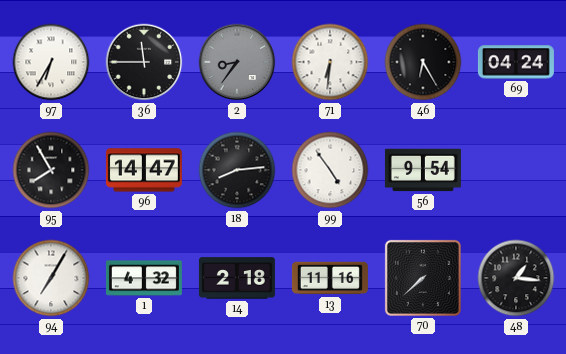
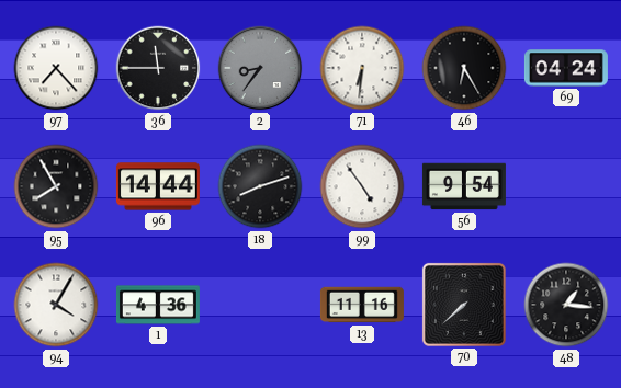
97: 6:35 -> 7:23
96: 14:47 -> 14:44
18: 8:14 -> 8:12
94: 7:05 -> 4:05
1: 4:32 -> 4:36
14: 2:18 -> none
